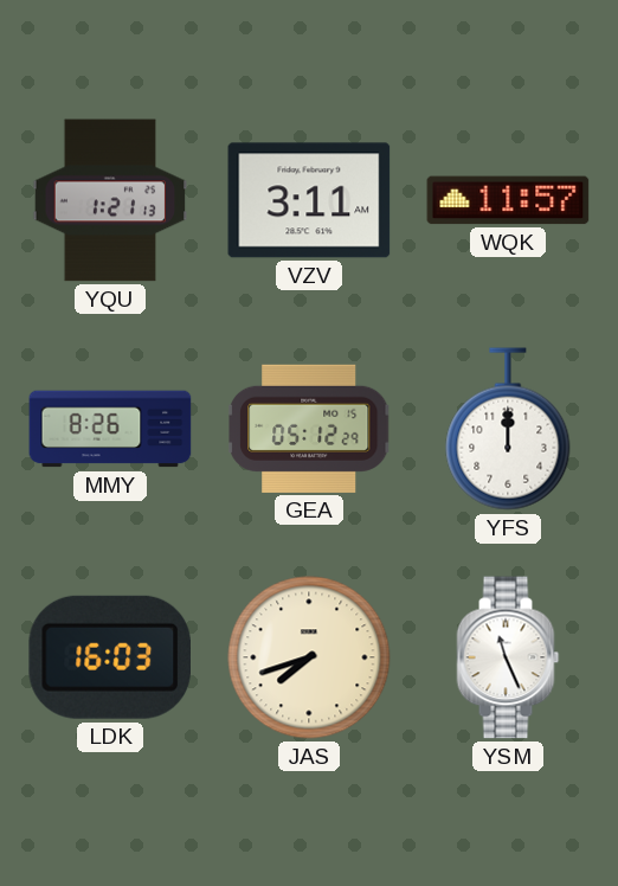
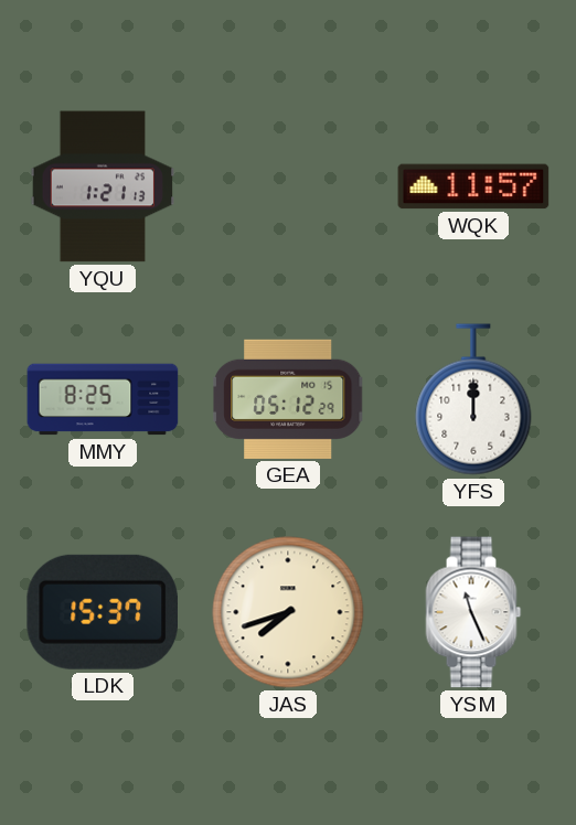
VZV: 3:11 -> none
MMY: 8:26 -> 8:25
LDK: 16:03 -> 15:37
